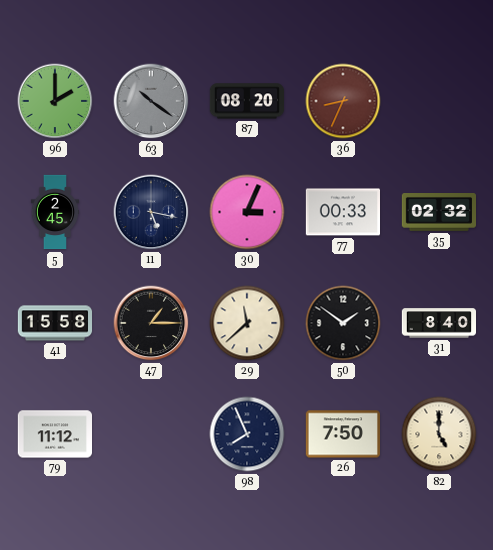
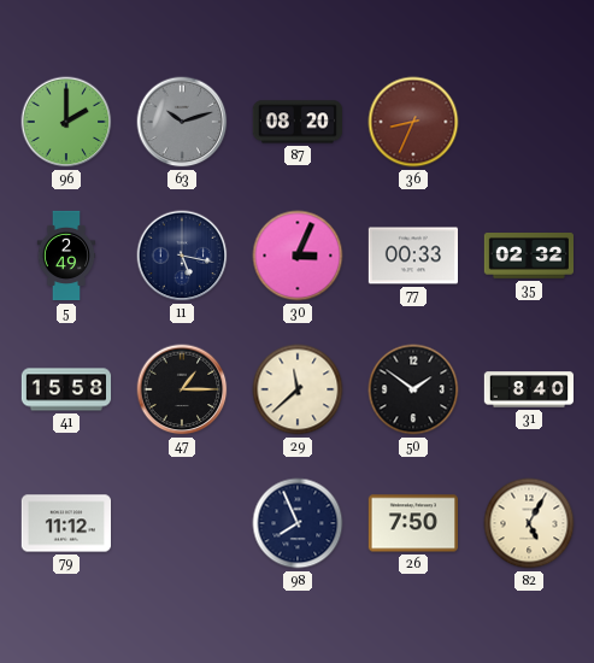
63: 10:21 -> 10:12
5: 2:45 -> 2:49
82: 5:00 -> 5:05
